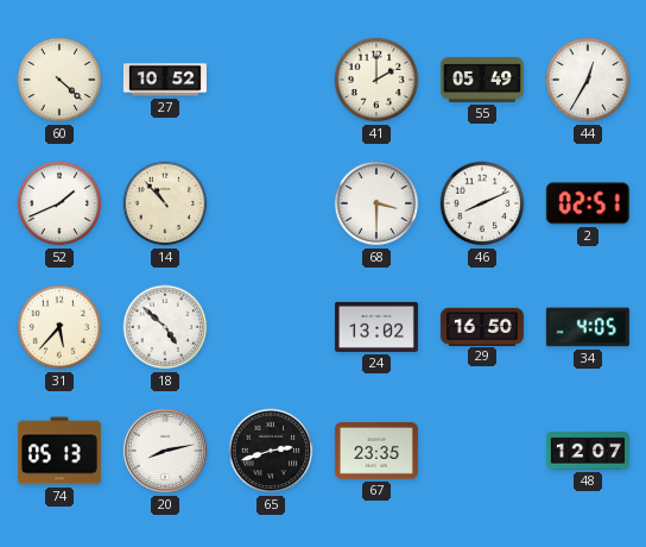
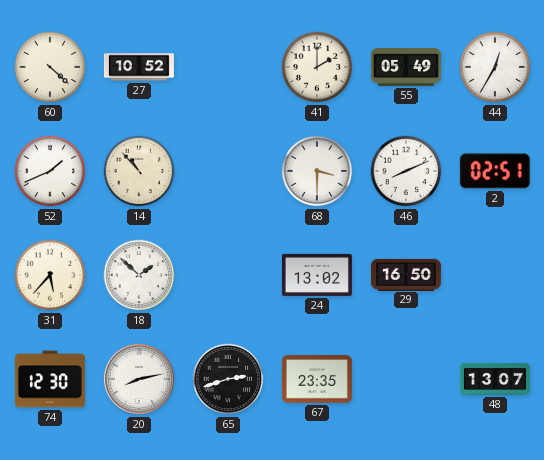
18: 4:52 -> 1:52
34: 4:05 -> none
74: 05:13 -> 12:30
48: 12:07 -> 13:07
